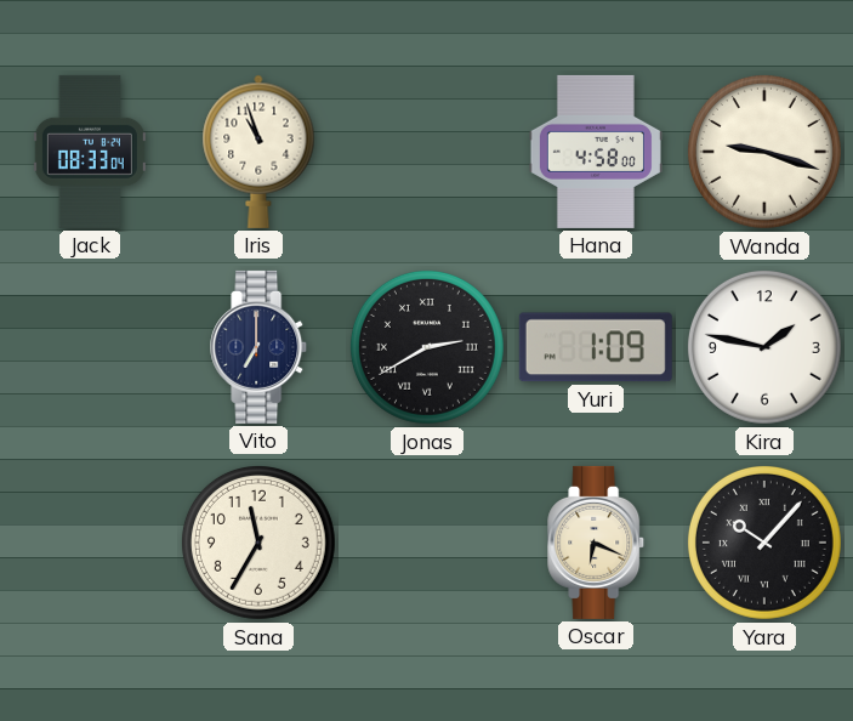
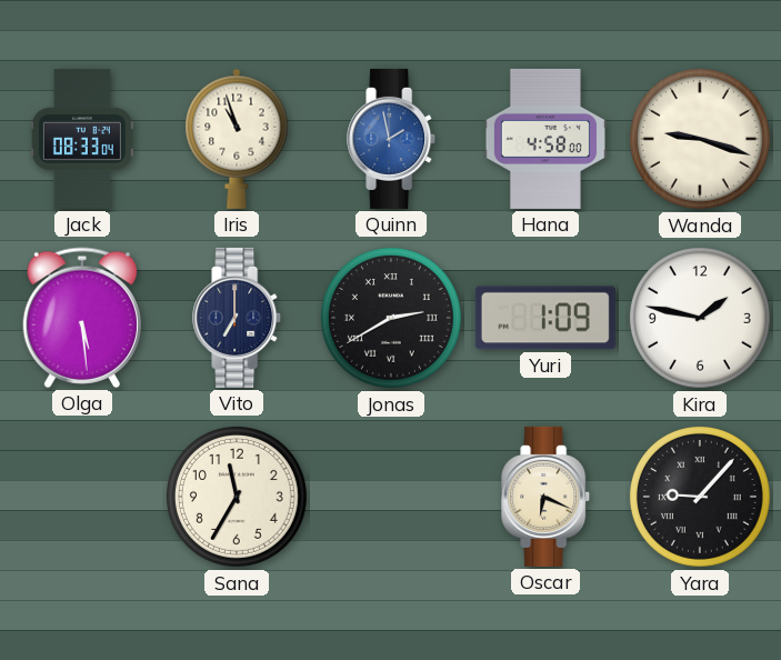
Quinn: none -> 1:58
Olga: none -> 5:29
Yara: 10:07 -> 9:07
